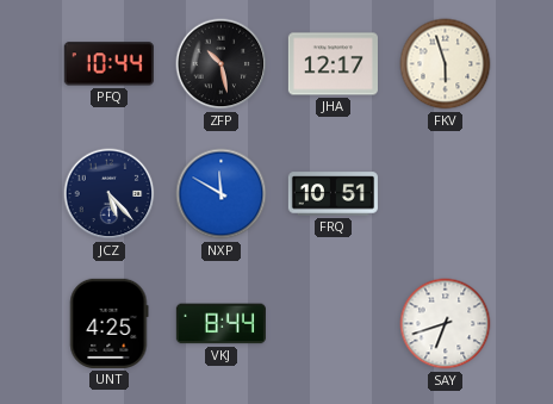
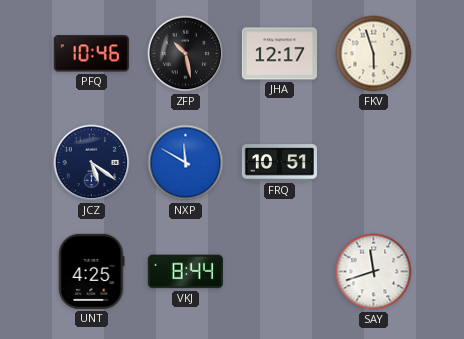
PFQ: 10:44 -> 10:46
JCZ: 5:23 -> 5:21
SAY: 6:42 -> 11:42
